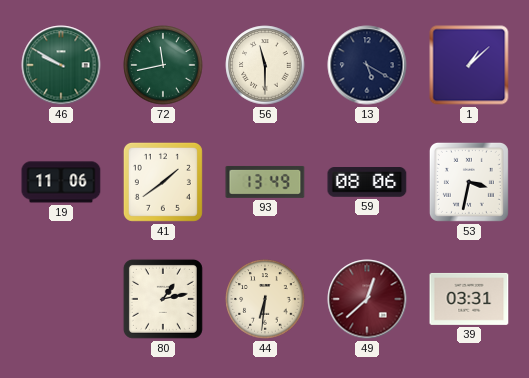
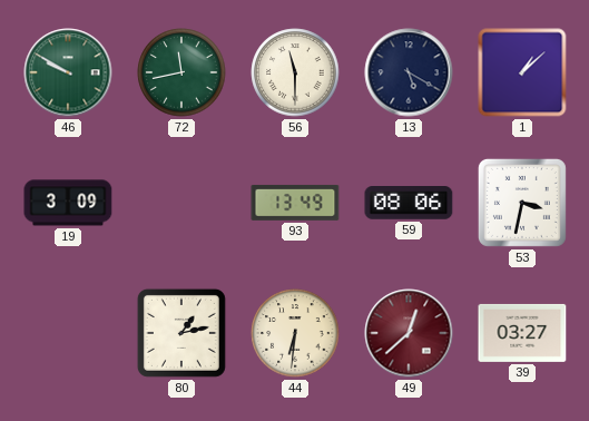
19: 11:06 -> 3:09
41: 1:39 -> none
39: 03:31 -> 03:27
